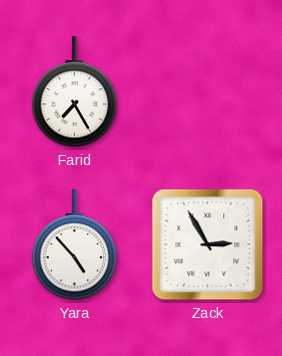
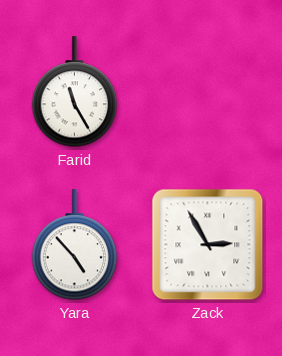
Farid: 7:25 -> 11:25
